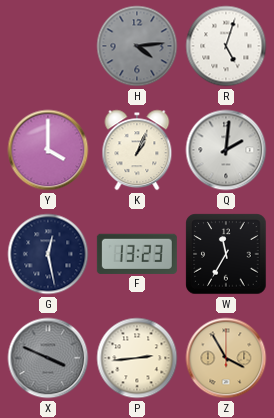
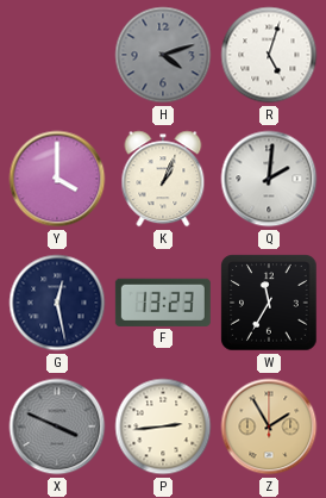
H: 4:14 -> 4:12
Z: 3:55 -> 1:55
